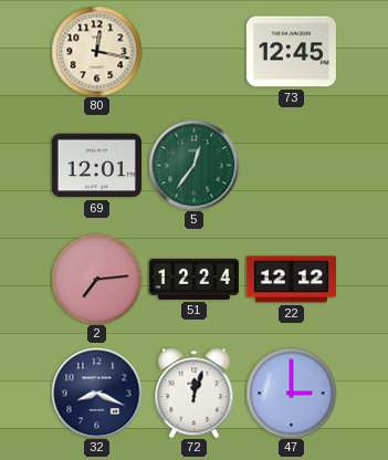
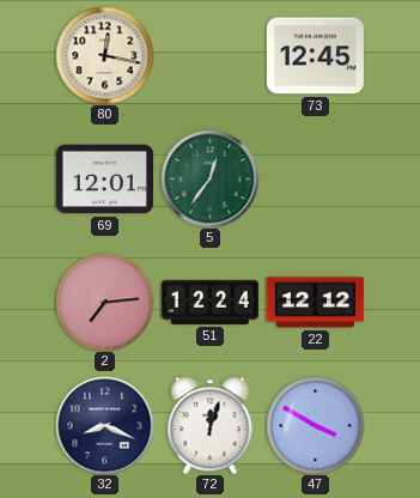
47: 3:00 -> 3:50
